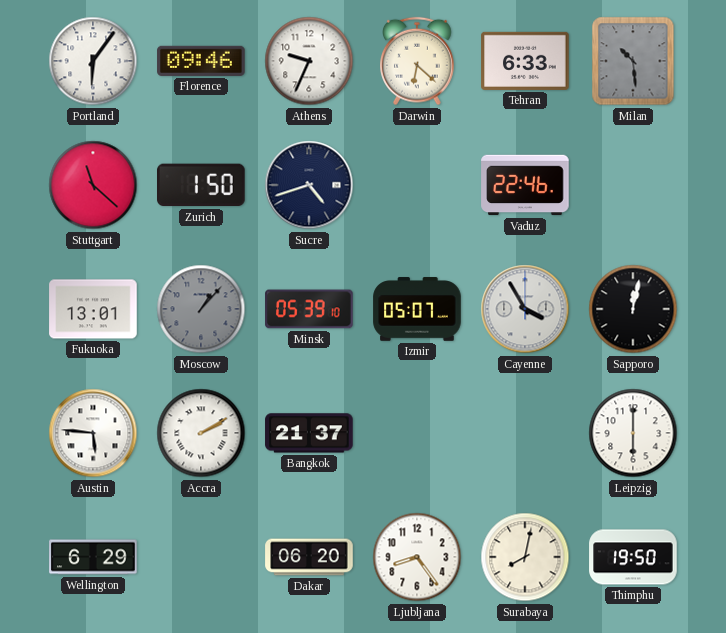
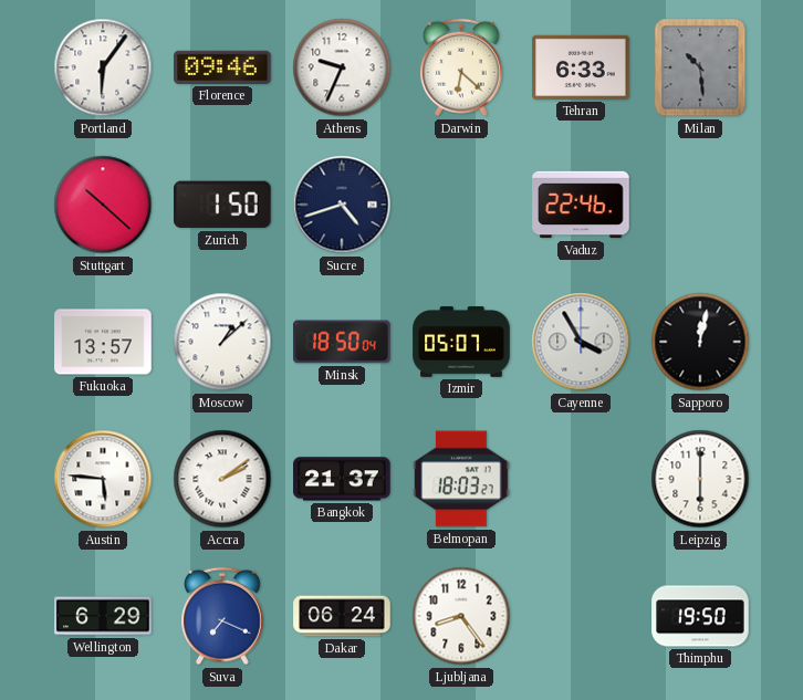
Stuttgart: 11:22 -> 10:22
Fukuoka: 13:01 -> 13:57
Moscow: 1:07 -> 1:08
Moscow dial: grey -> white
Minsk: 05:39 -> 18:50
Accra: 2:10 -> 2:09
Belmopan: none -> 18:03
Suva: none -> 7:19
Dakar: 06:20 -> 06:24
Surabaya: 8:02 -> none
